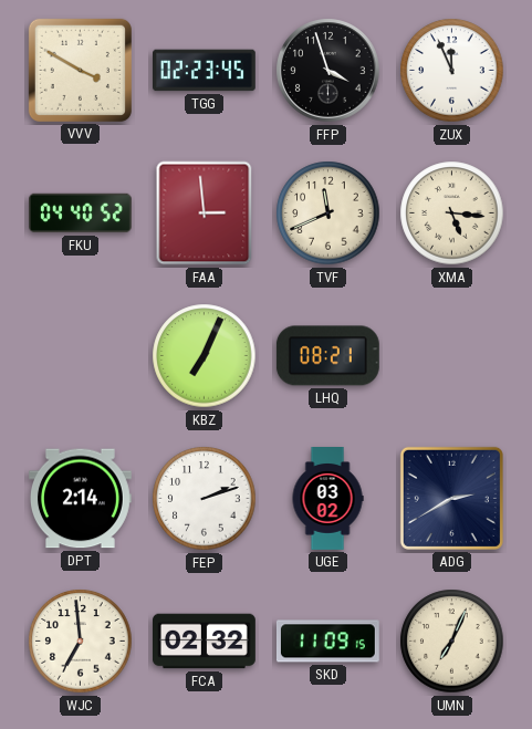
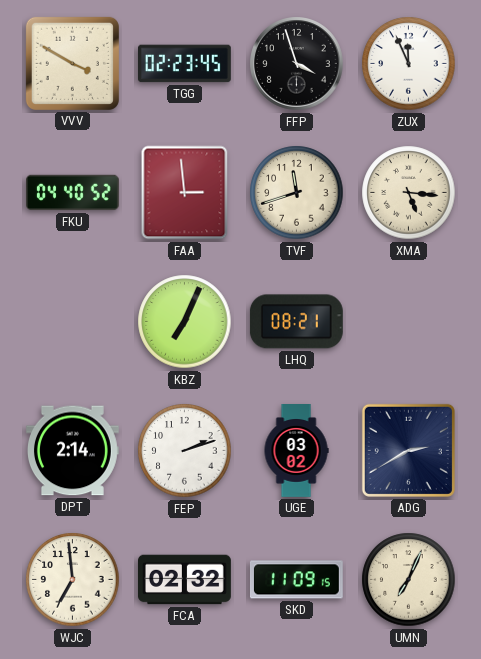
TVF: 11:41 -> 11:42
